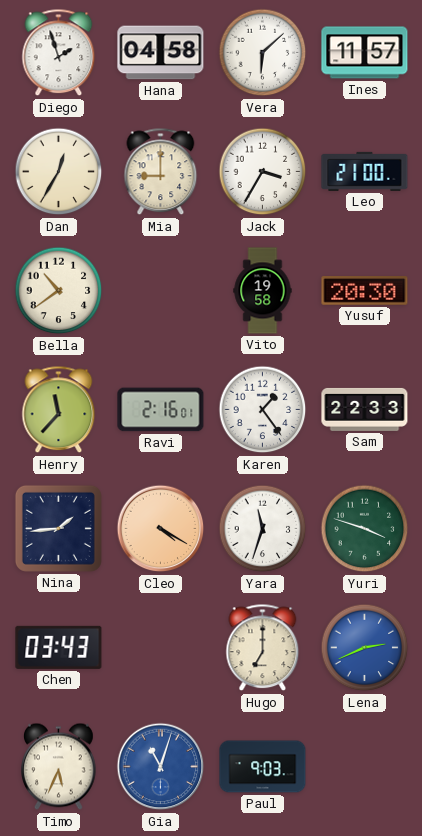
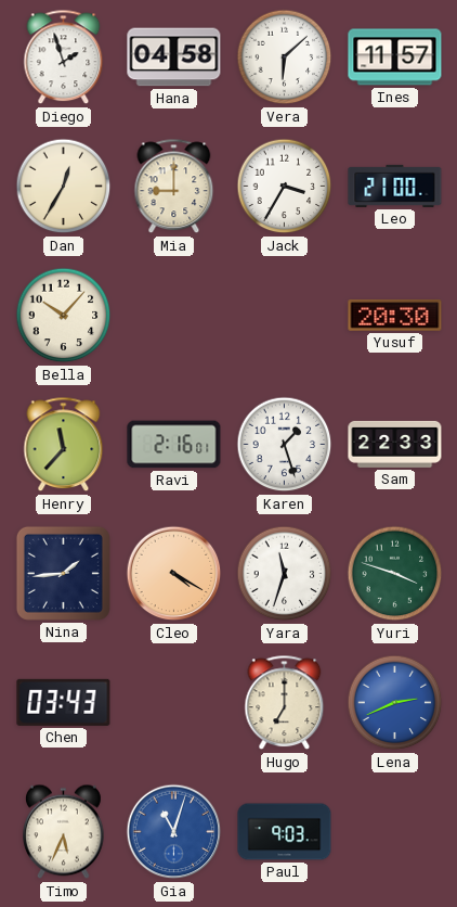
Bella: 10:39 -> 10:07
Vito: 19:58 -> none
Karen: 1:24 -> 1:27
